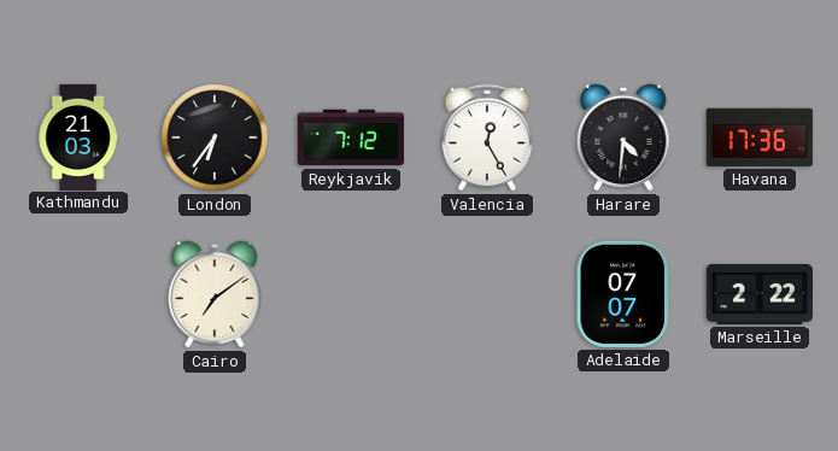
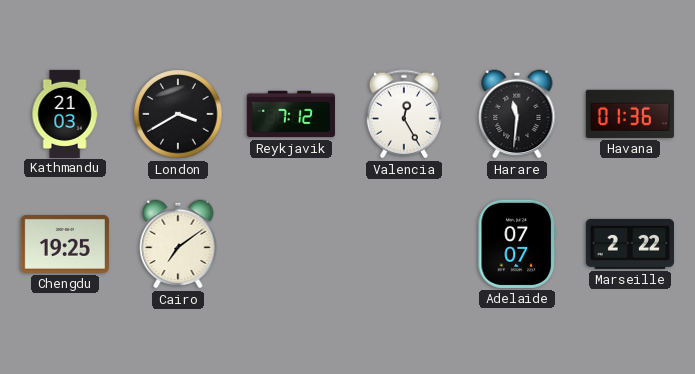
London: 6:36 -> 3:40
Harare: 4:31 -> 11:31
Havana: 17:36 -> 01:36
Chengdu: none -> 19:25
